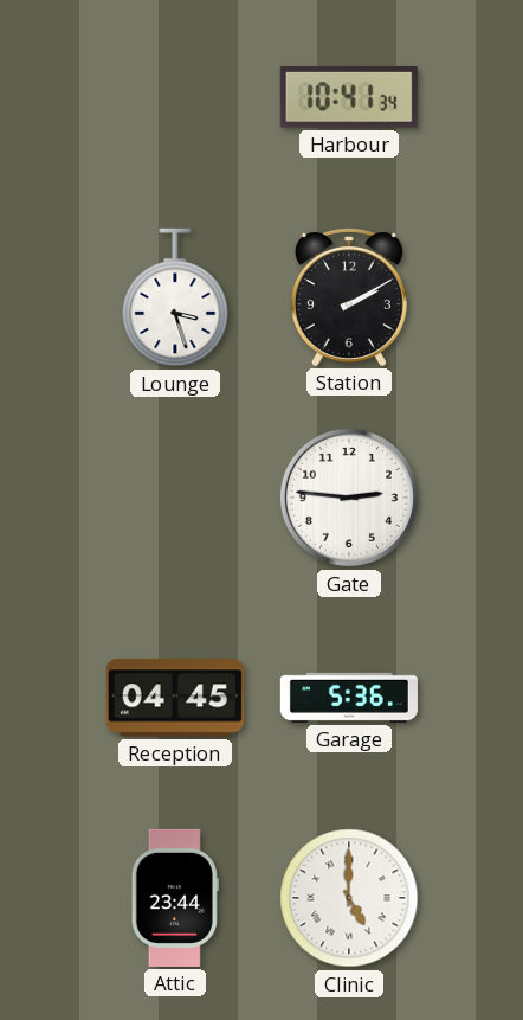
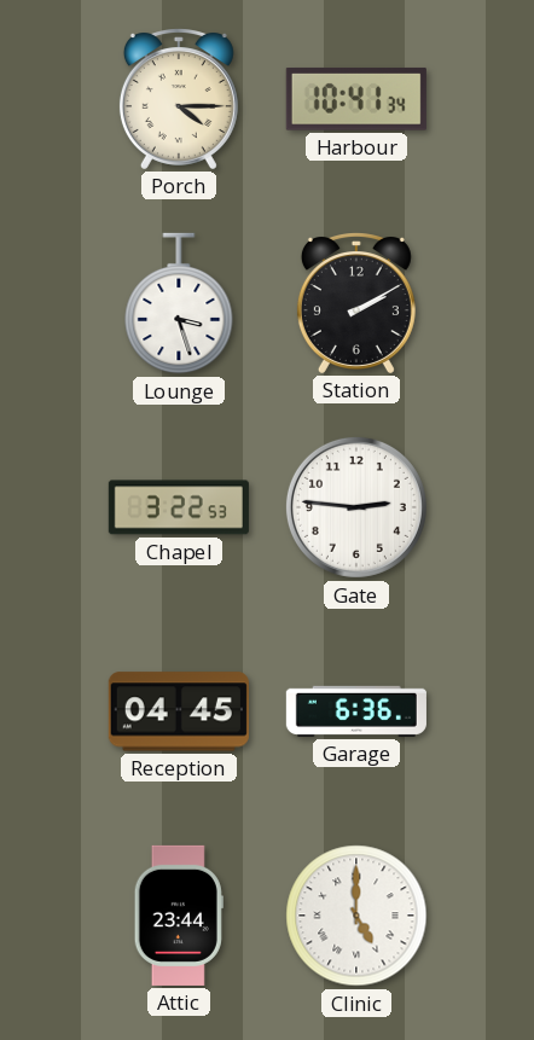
Porch: none -> 4:15
Chapel: none -> 3:22
Garage: 5:36 -> 6:36
